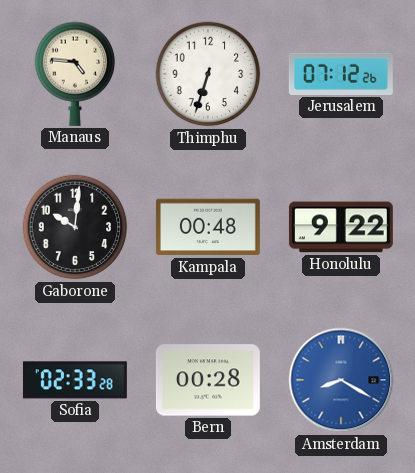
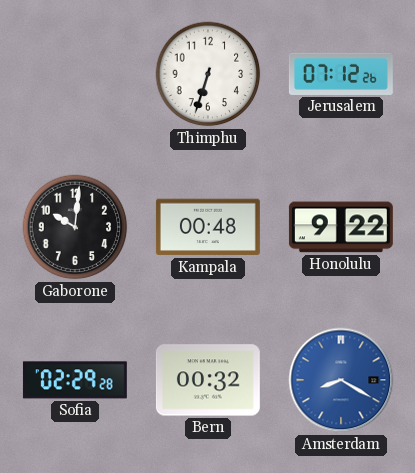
Manaus: 4:46 -> none
Sofia: 02:33 -> 02:29
Bern: 00:28 -> 00:32
